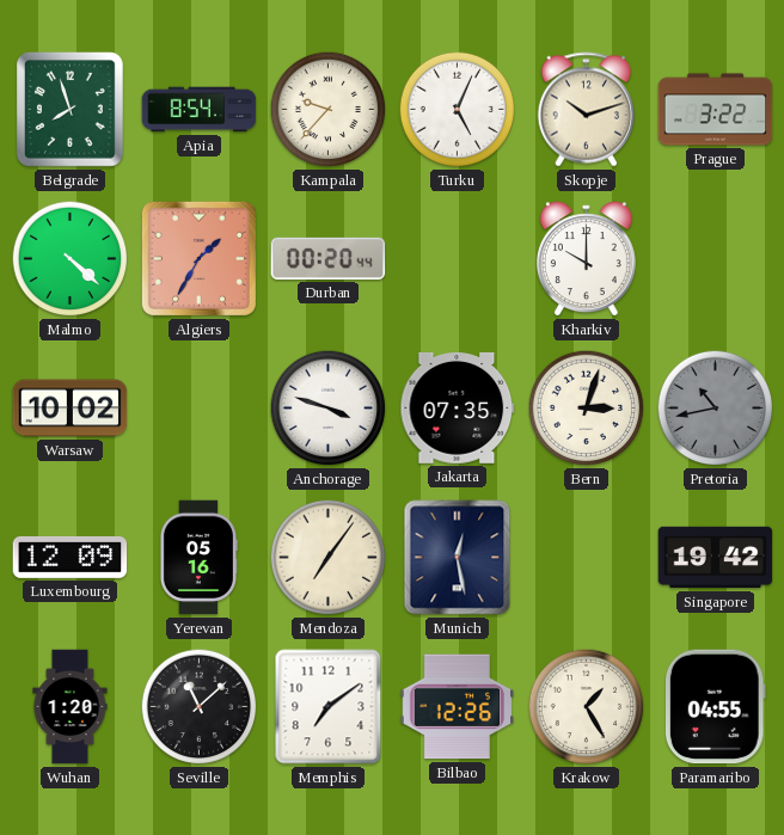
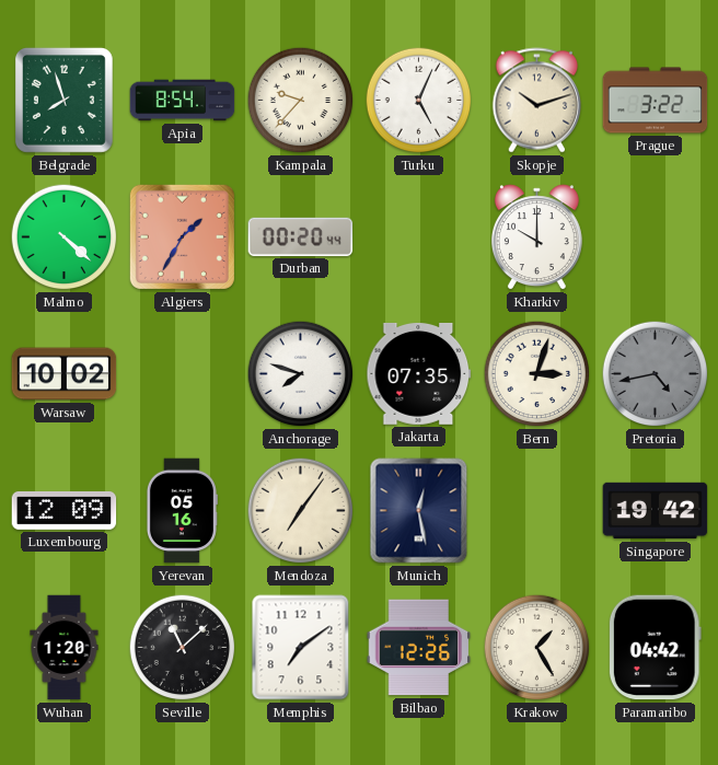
Anchorage: 3:48 -> 7:48
Pretoria: 10:43 -> 4:43
Paramaribo: 04:55 -> 04:42
